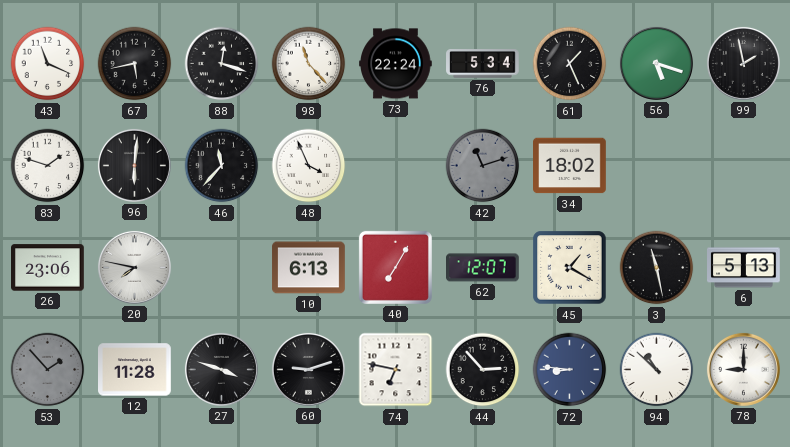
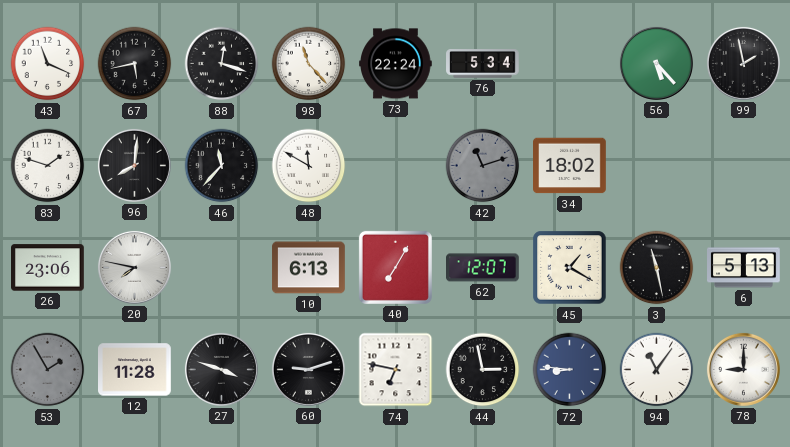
61: 1:26 -> none
56: 5:18 -> 5:23
96: 6:01 -> 8:01
48: 3:56 -> 11:50
53: 1:53 -> 1:55
44: 2:53 -> 2:58
94: 10:52 -> 11:06
